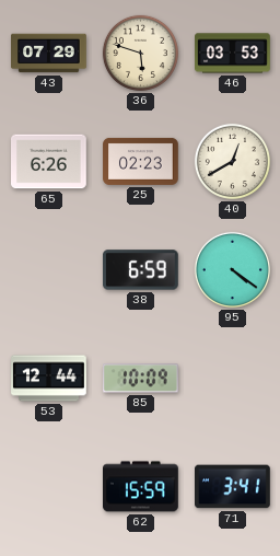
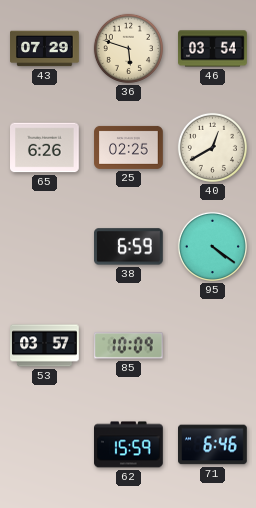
46: 03:53 -> 03:54
25: 02:23 -> 02:25
53: 12:44 -> 03:57
71: 3:41 -> 6:46
